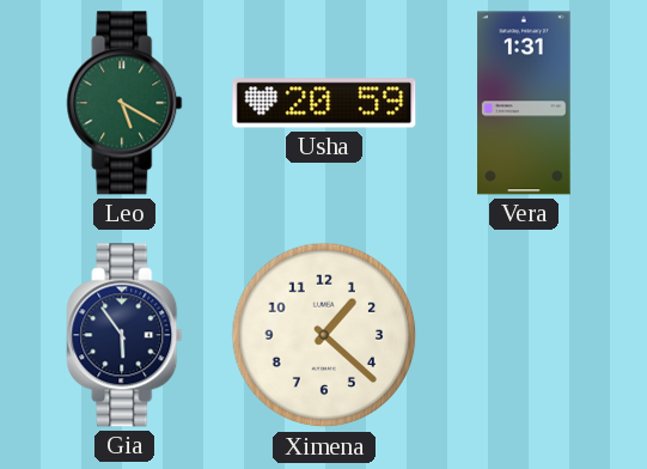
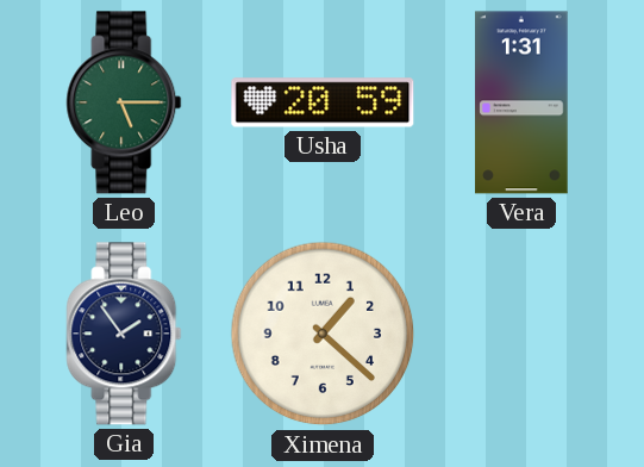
Leo: 5:20 -> 5:15
Gia: 5:54 -> 1:54
